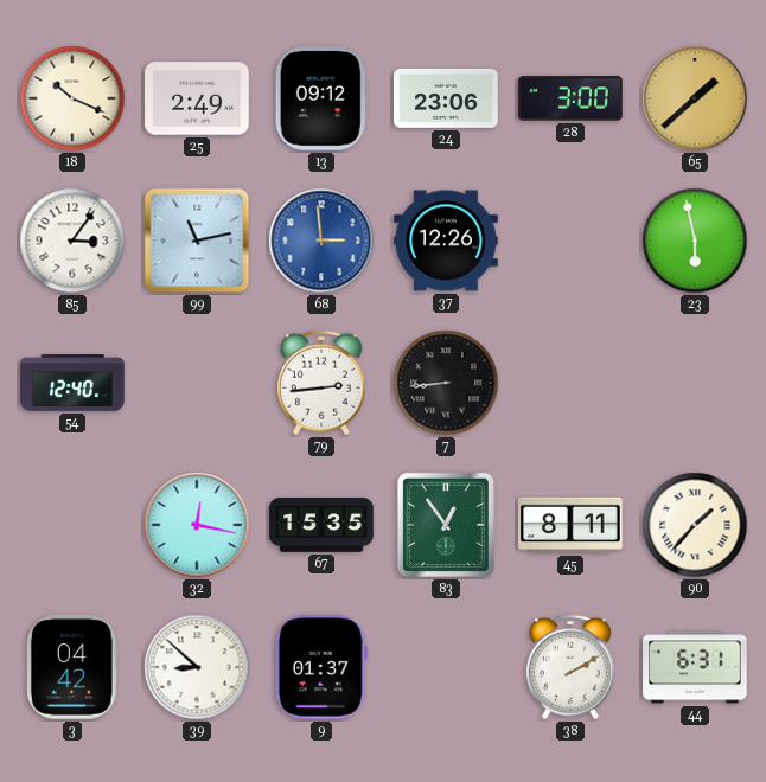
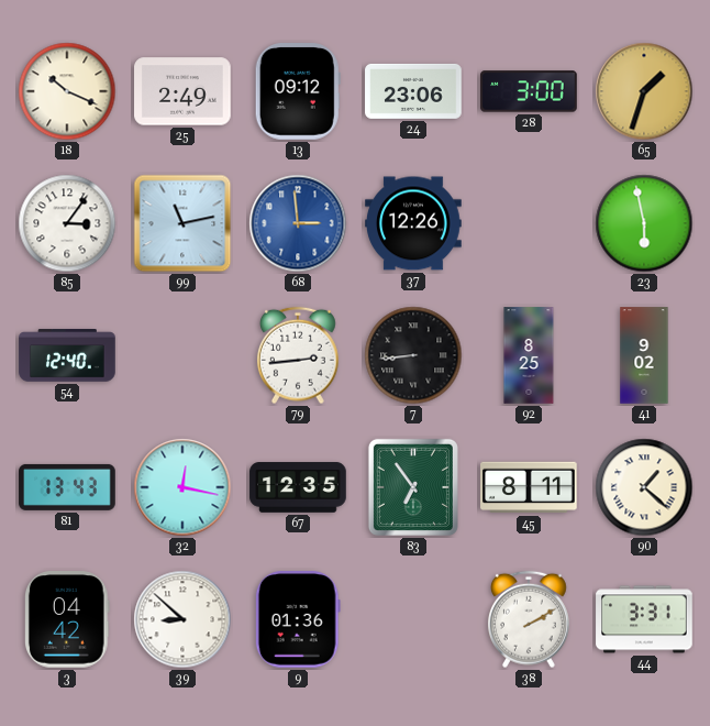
65: 1:38 -> 1:33
92: none -> 8:25
41: none -> 9:02
81: none -> 13:43
67: 15:35 -> 12:35
83: 12:54 -> 6:54
90: 1:37 -> 1:22
9: 01:37 -> 01:36
44: 6:31 -> 3:31
